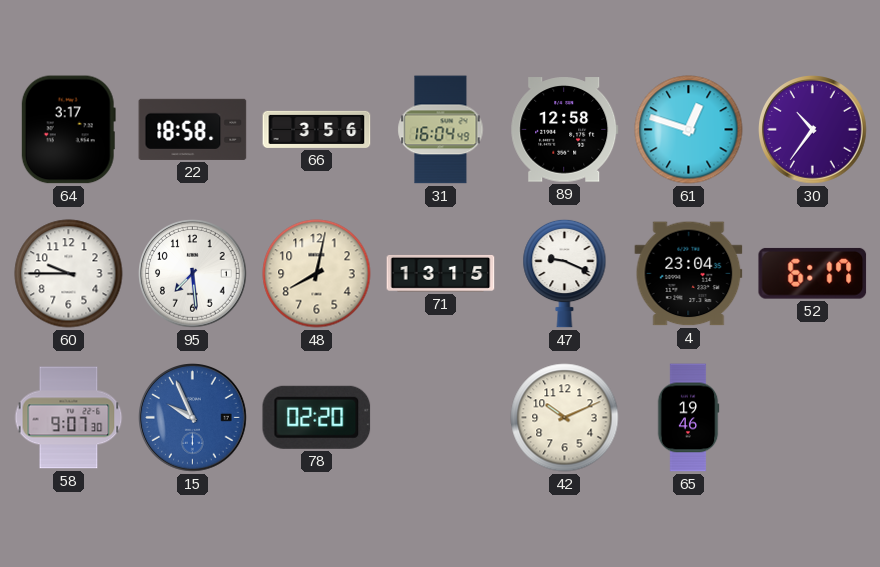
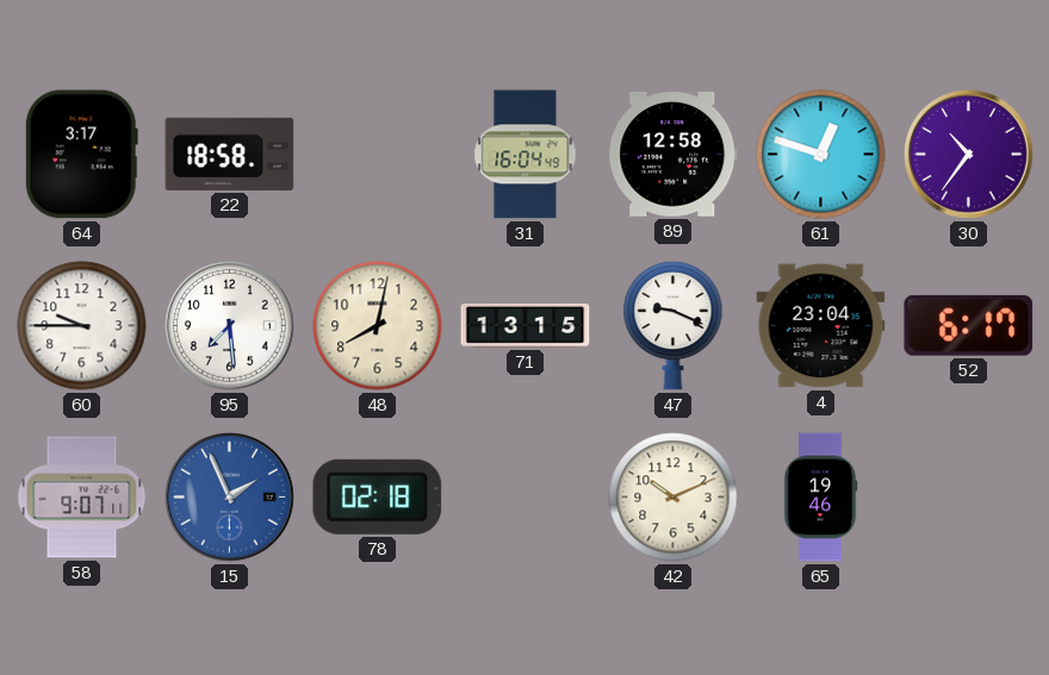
66: 3:56 -> none
58: 9:07:30 -> 9:07:11
15: 9:56 -> 1:56
78: 02:20 -> 02:18
